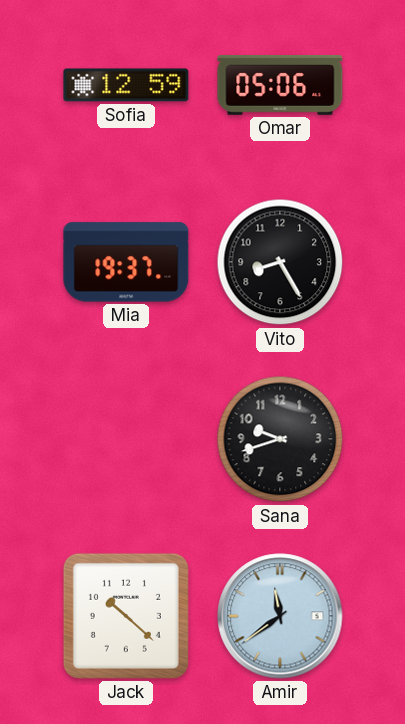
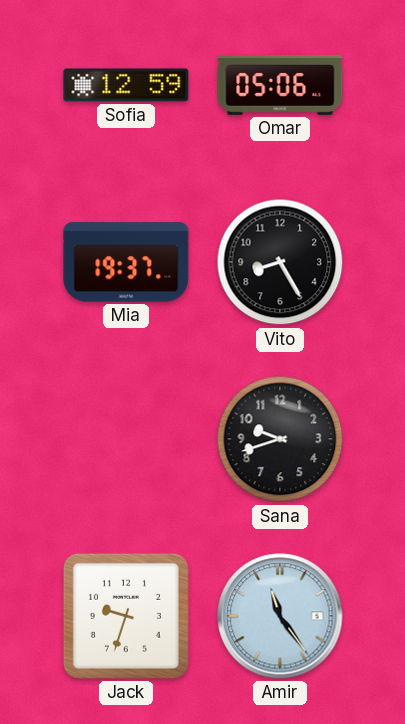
Jack: 10:22 -> 9:33
Amir: 11:39 -> 11:24
